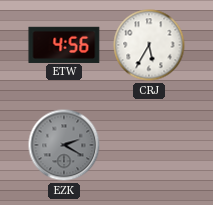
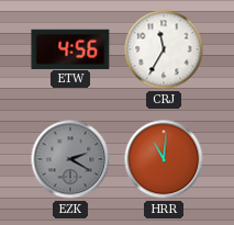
CRJ: 5:35 -> 11:35
HRR: none -> 11:01
